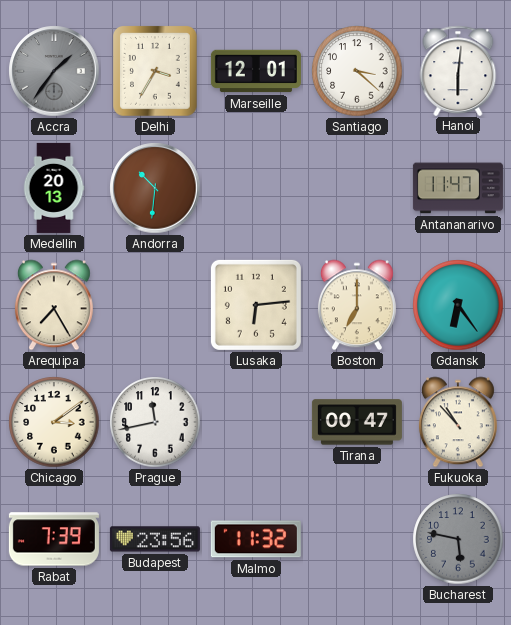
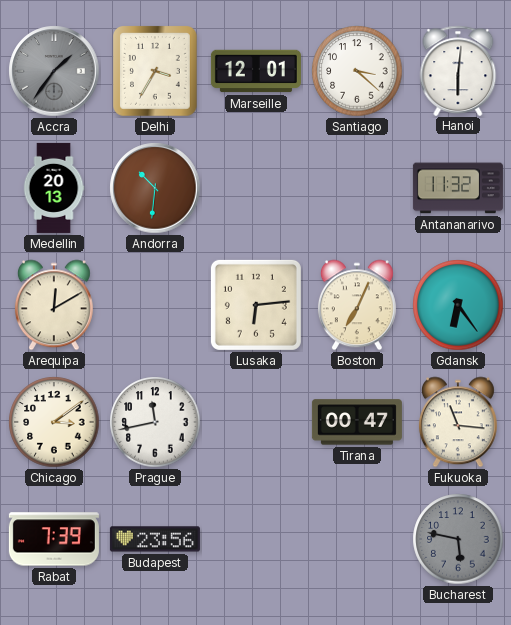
Antananarivo: 11:47 -> 11:32
Arequipa: 7:25 -> 12:10
Boston: 7:00 -> 7:04
Fukuoka: 10:53 -> 11:16
Malmo: 11:32 -> none
